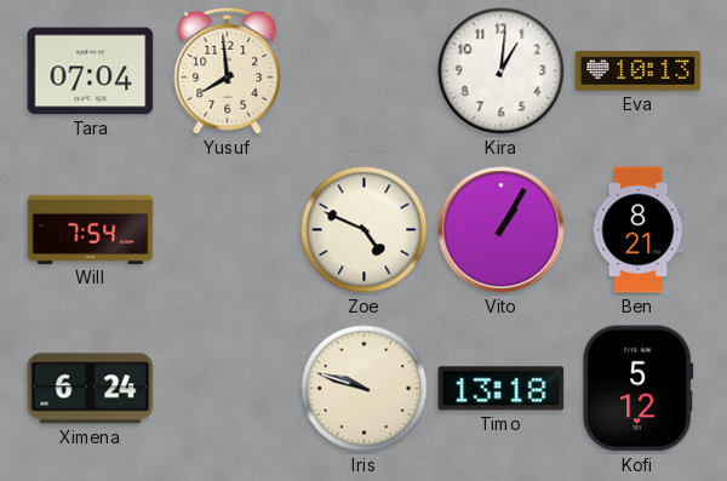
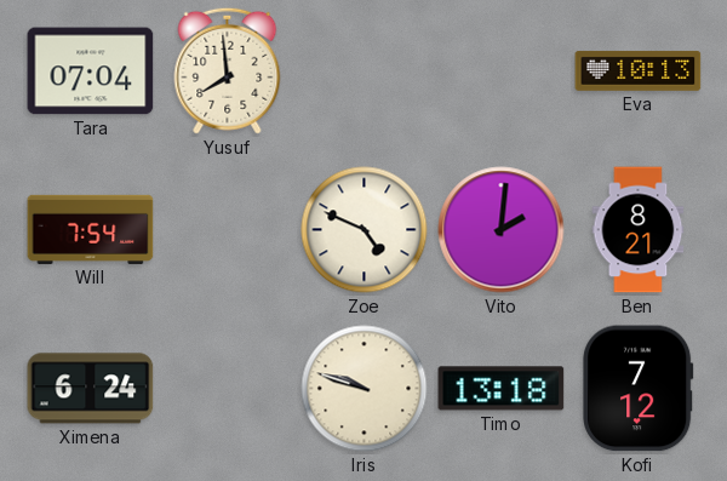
Kira: 1:01 -> none
Vito: 1:05 -> 2:01
Kofi: 5:12 -> 7:12
